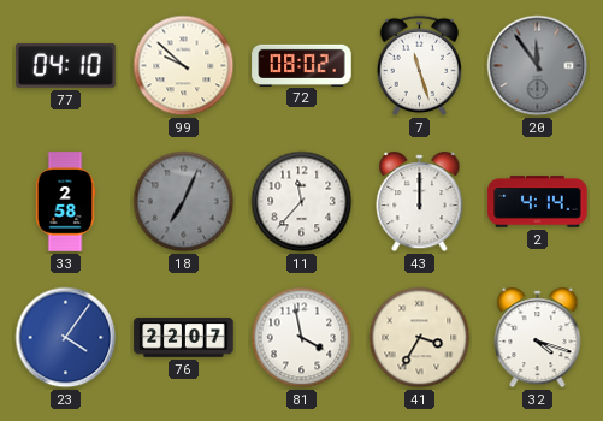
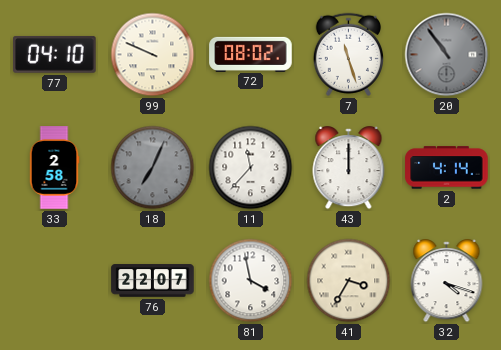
99: 9:52 -> 9:49
20: 11:54 -> 10:54
23: 4:06 -> none
